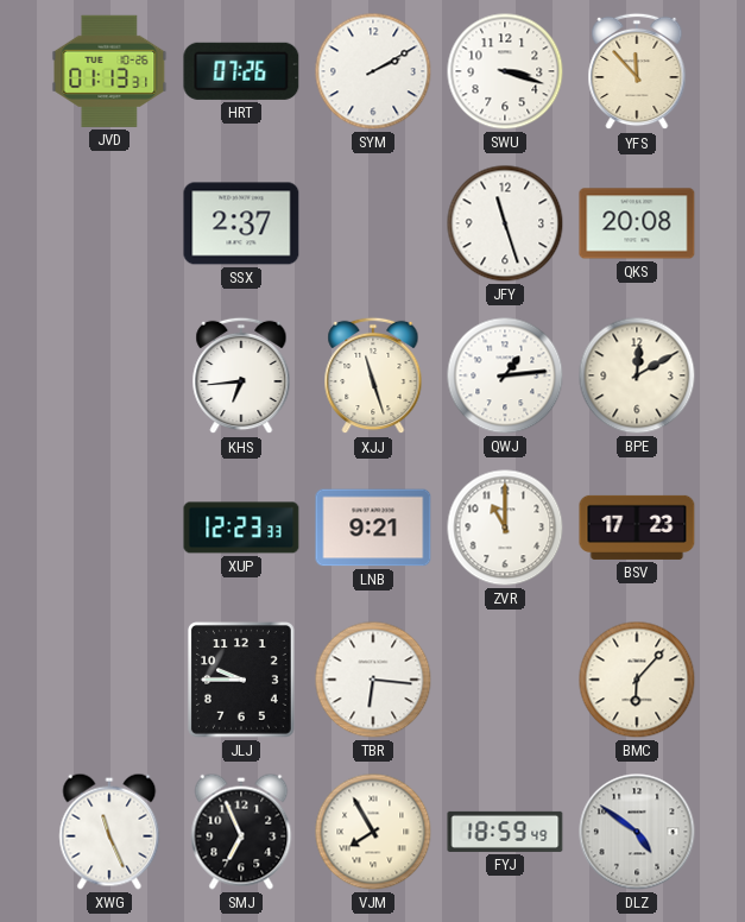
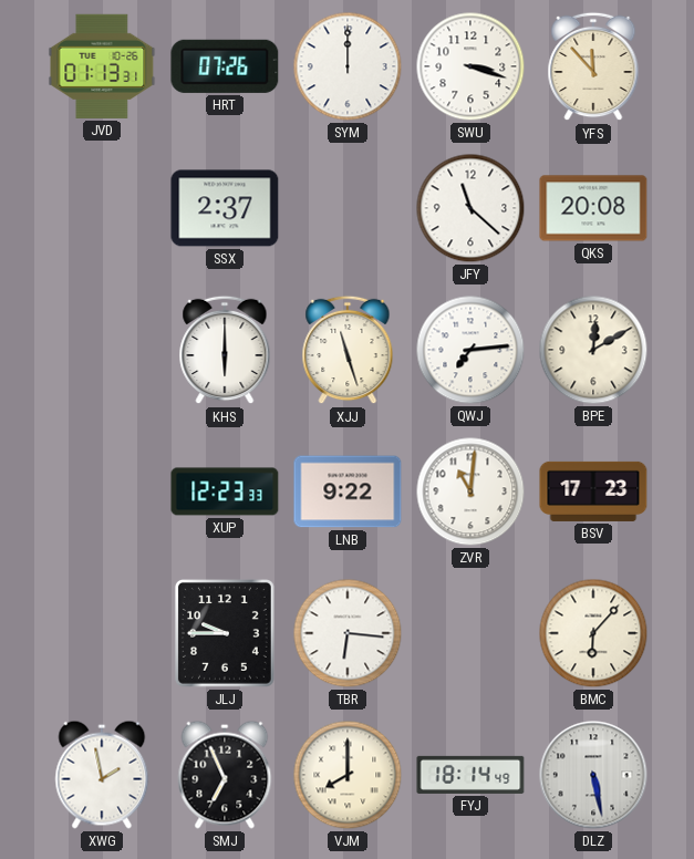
SYM: 2:10 -> 12:00
JFY: 11:27 -> 11:22
KHS: 6:44 -> 6:00
QWJ: 1:14 -> 7:14
LNB: 9:21 -> 9:22
ZVR: 11:00 -> 11:01
XWG: 11:26 -> 1:58
VJM: 7:55 -> 8:00
FYJ: 18:59 -> 18:14
DLZ: 4:51 -> 5:28
